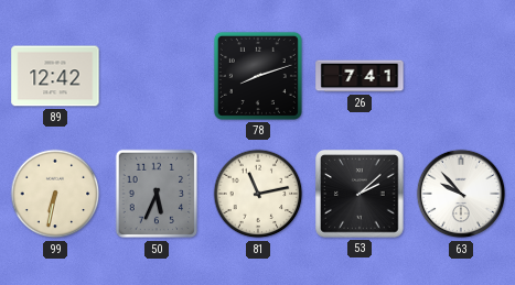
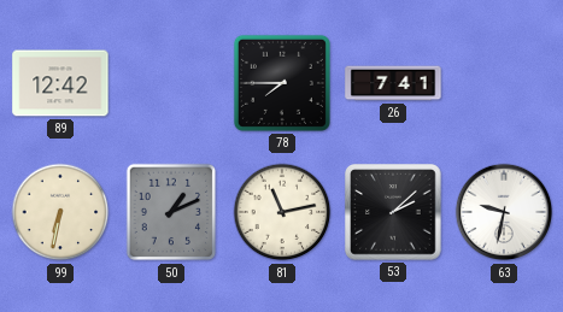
78: 8:12 -> 7:45
50: 5:34 -> 1:11
63: 9:53 -> 9:32
